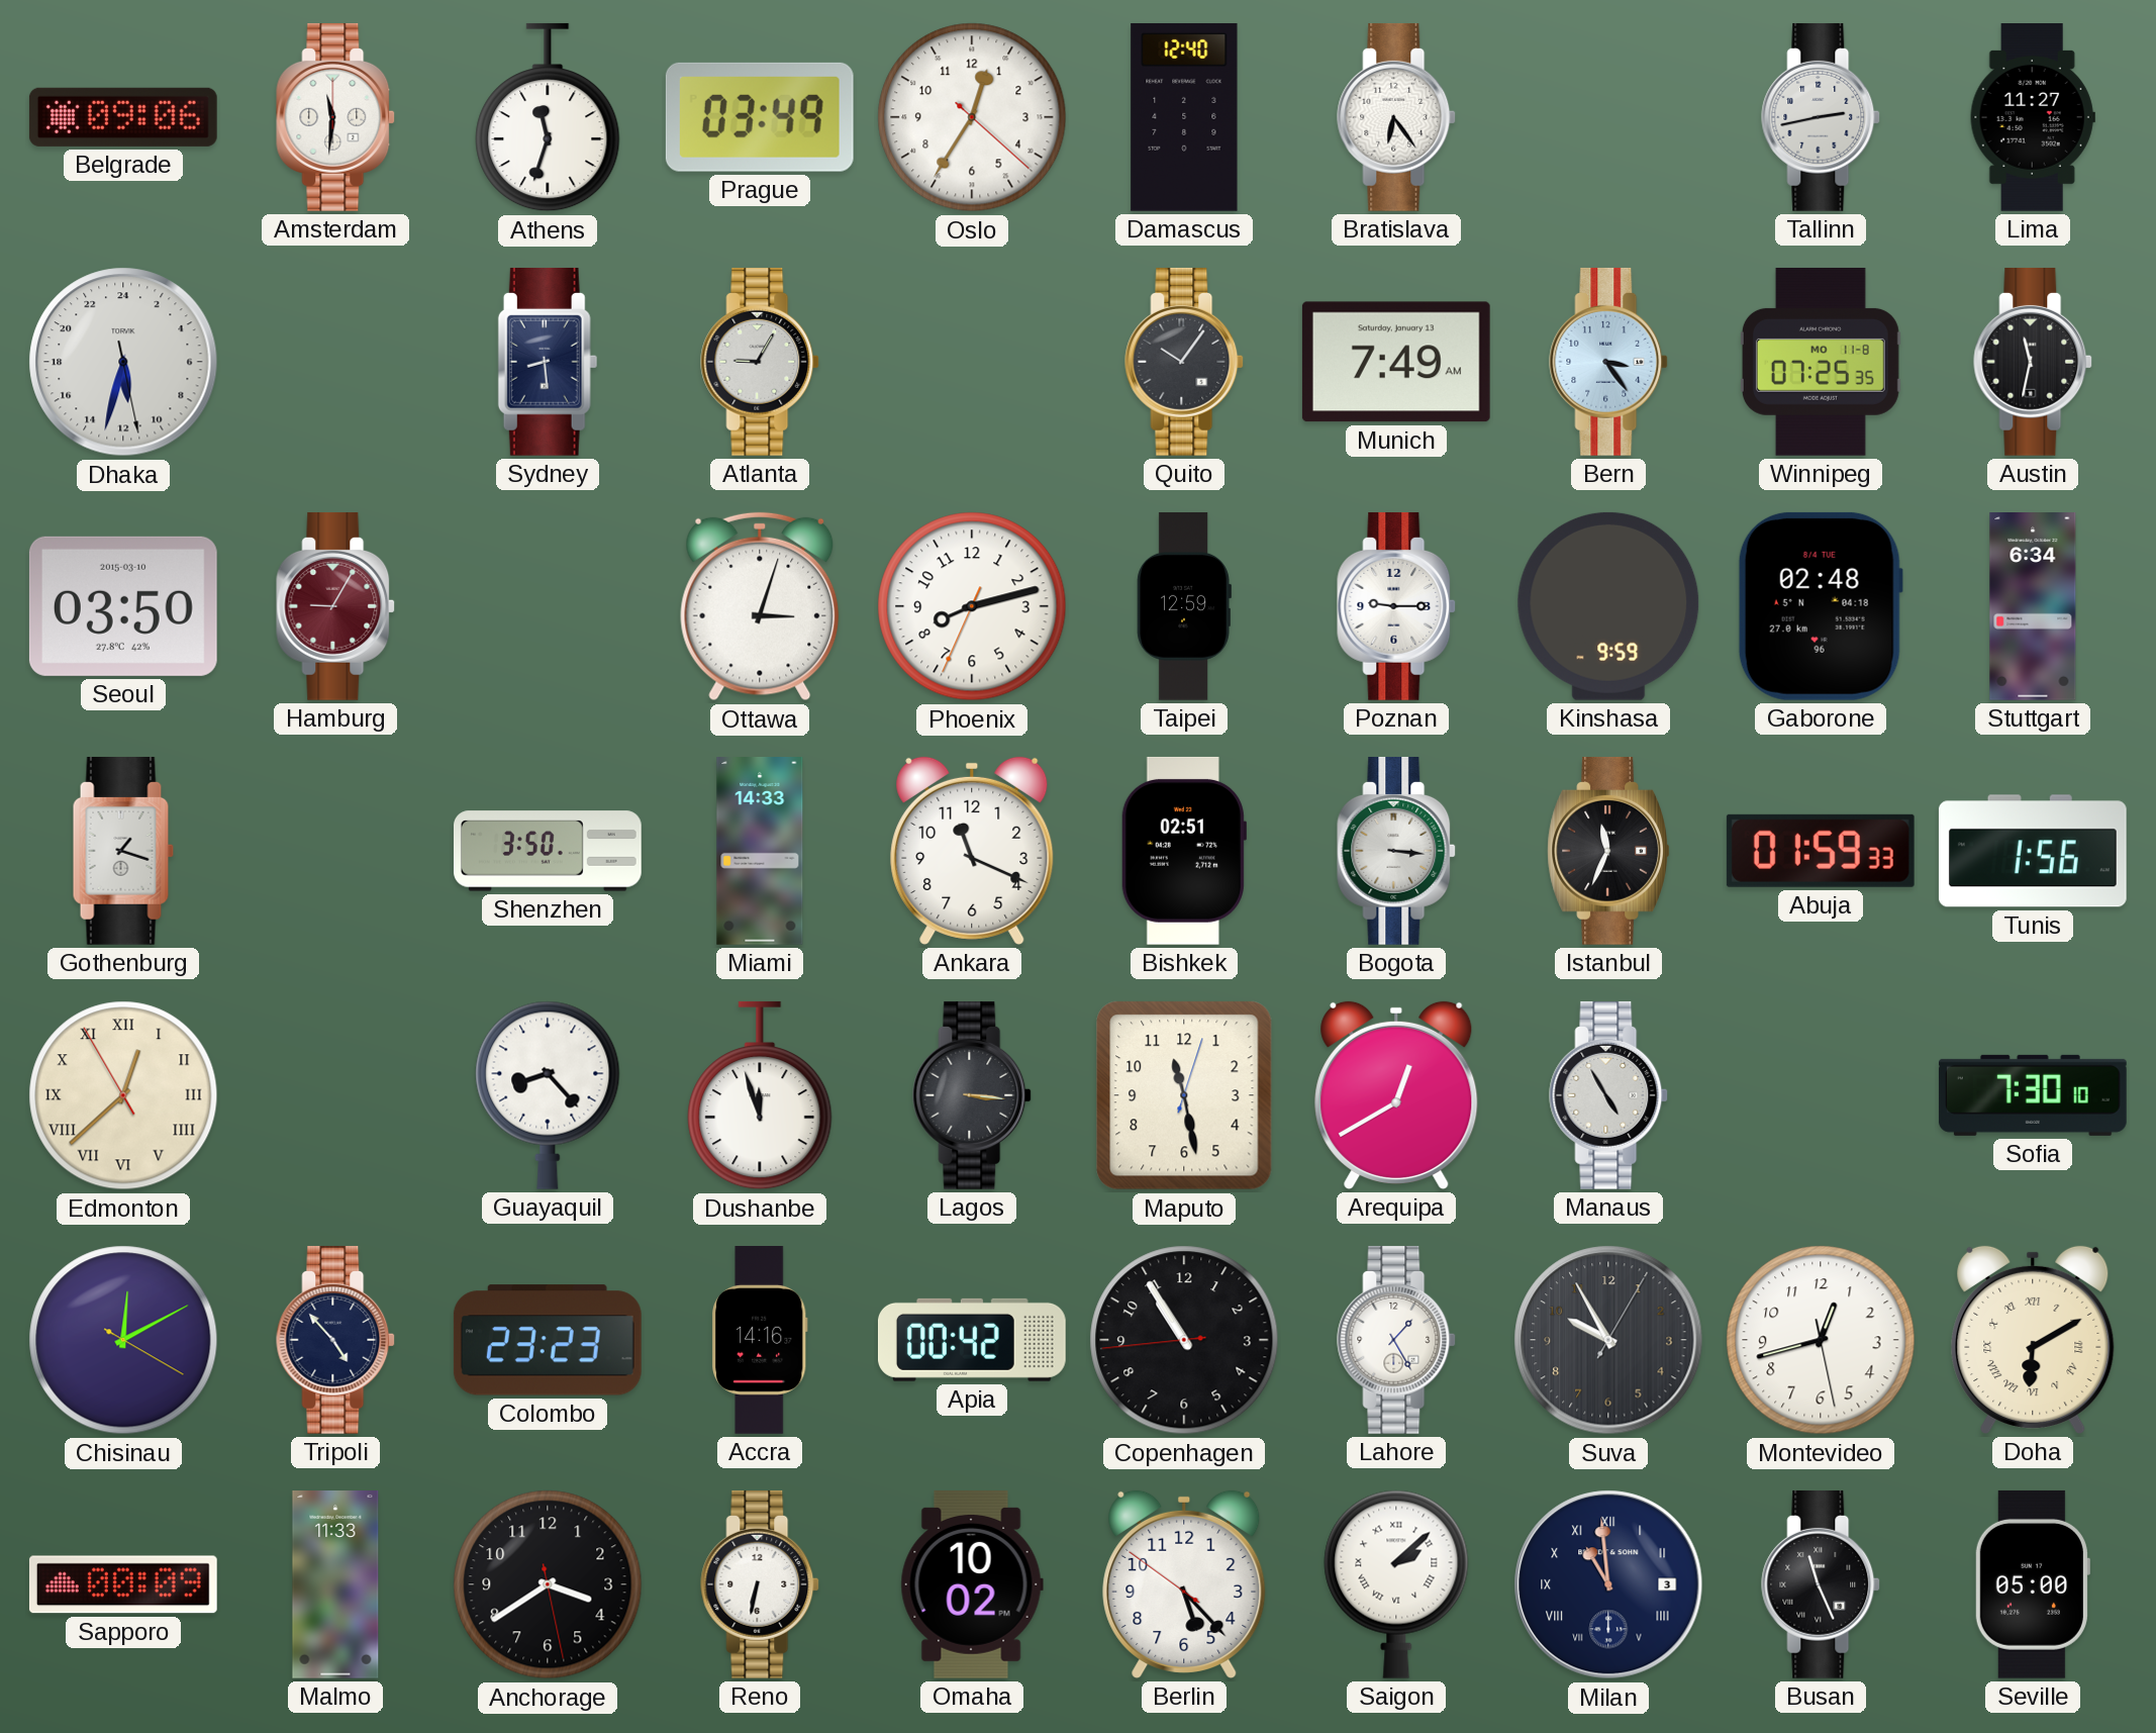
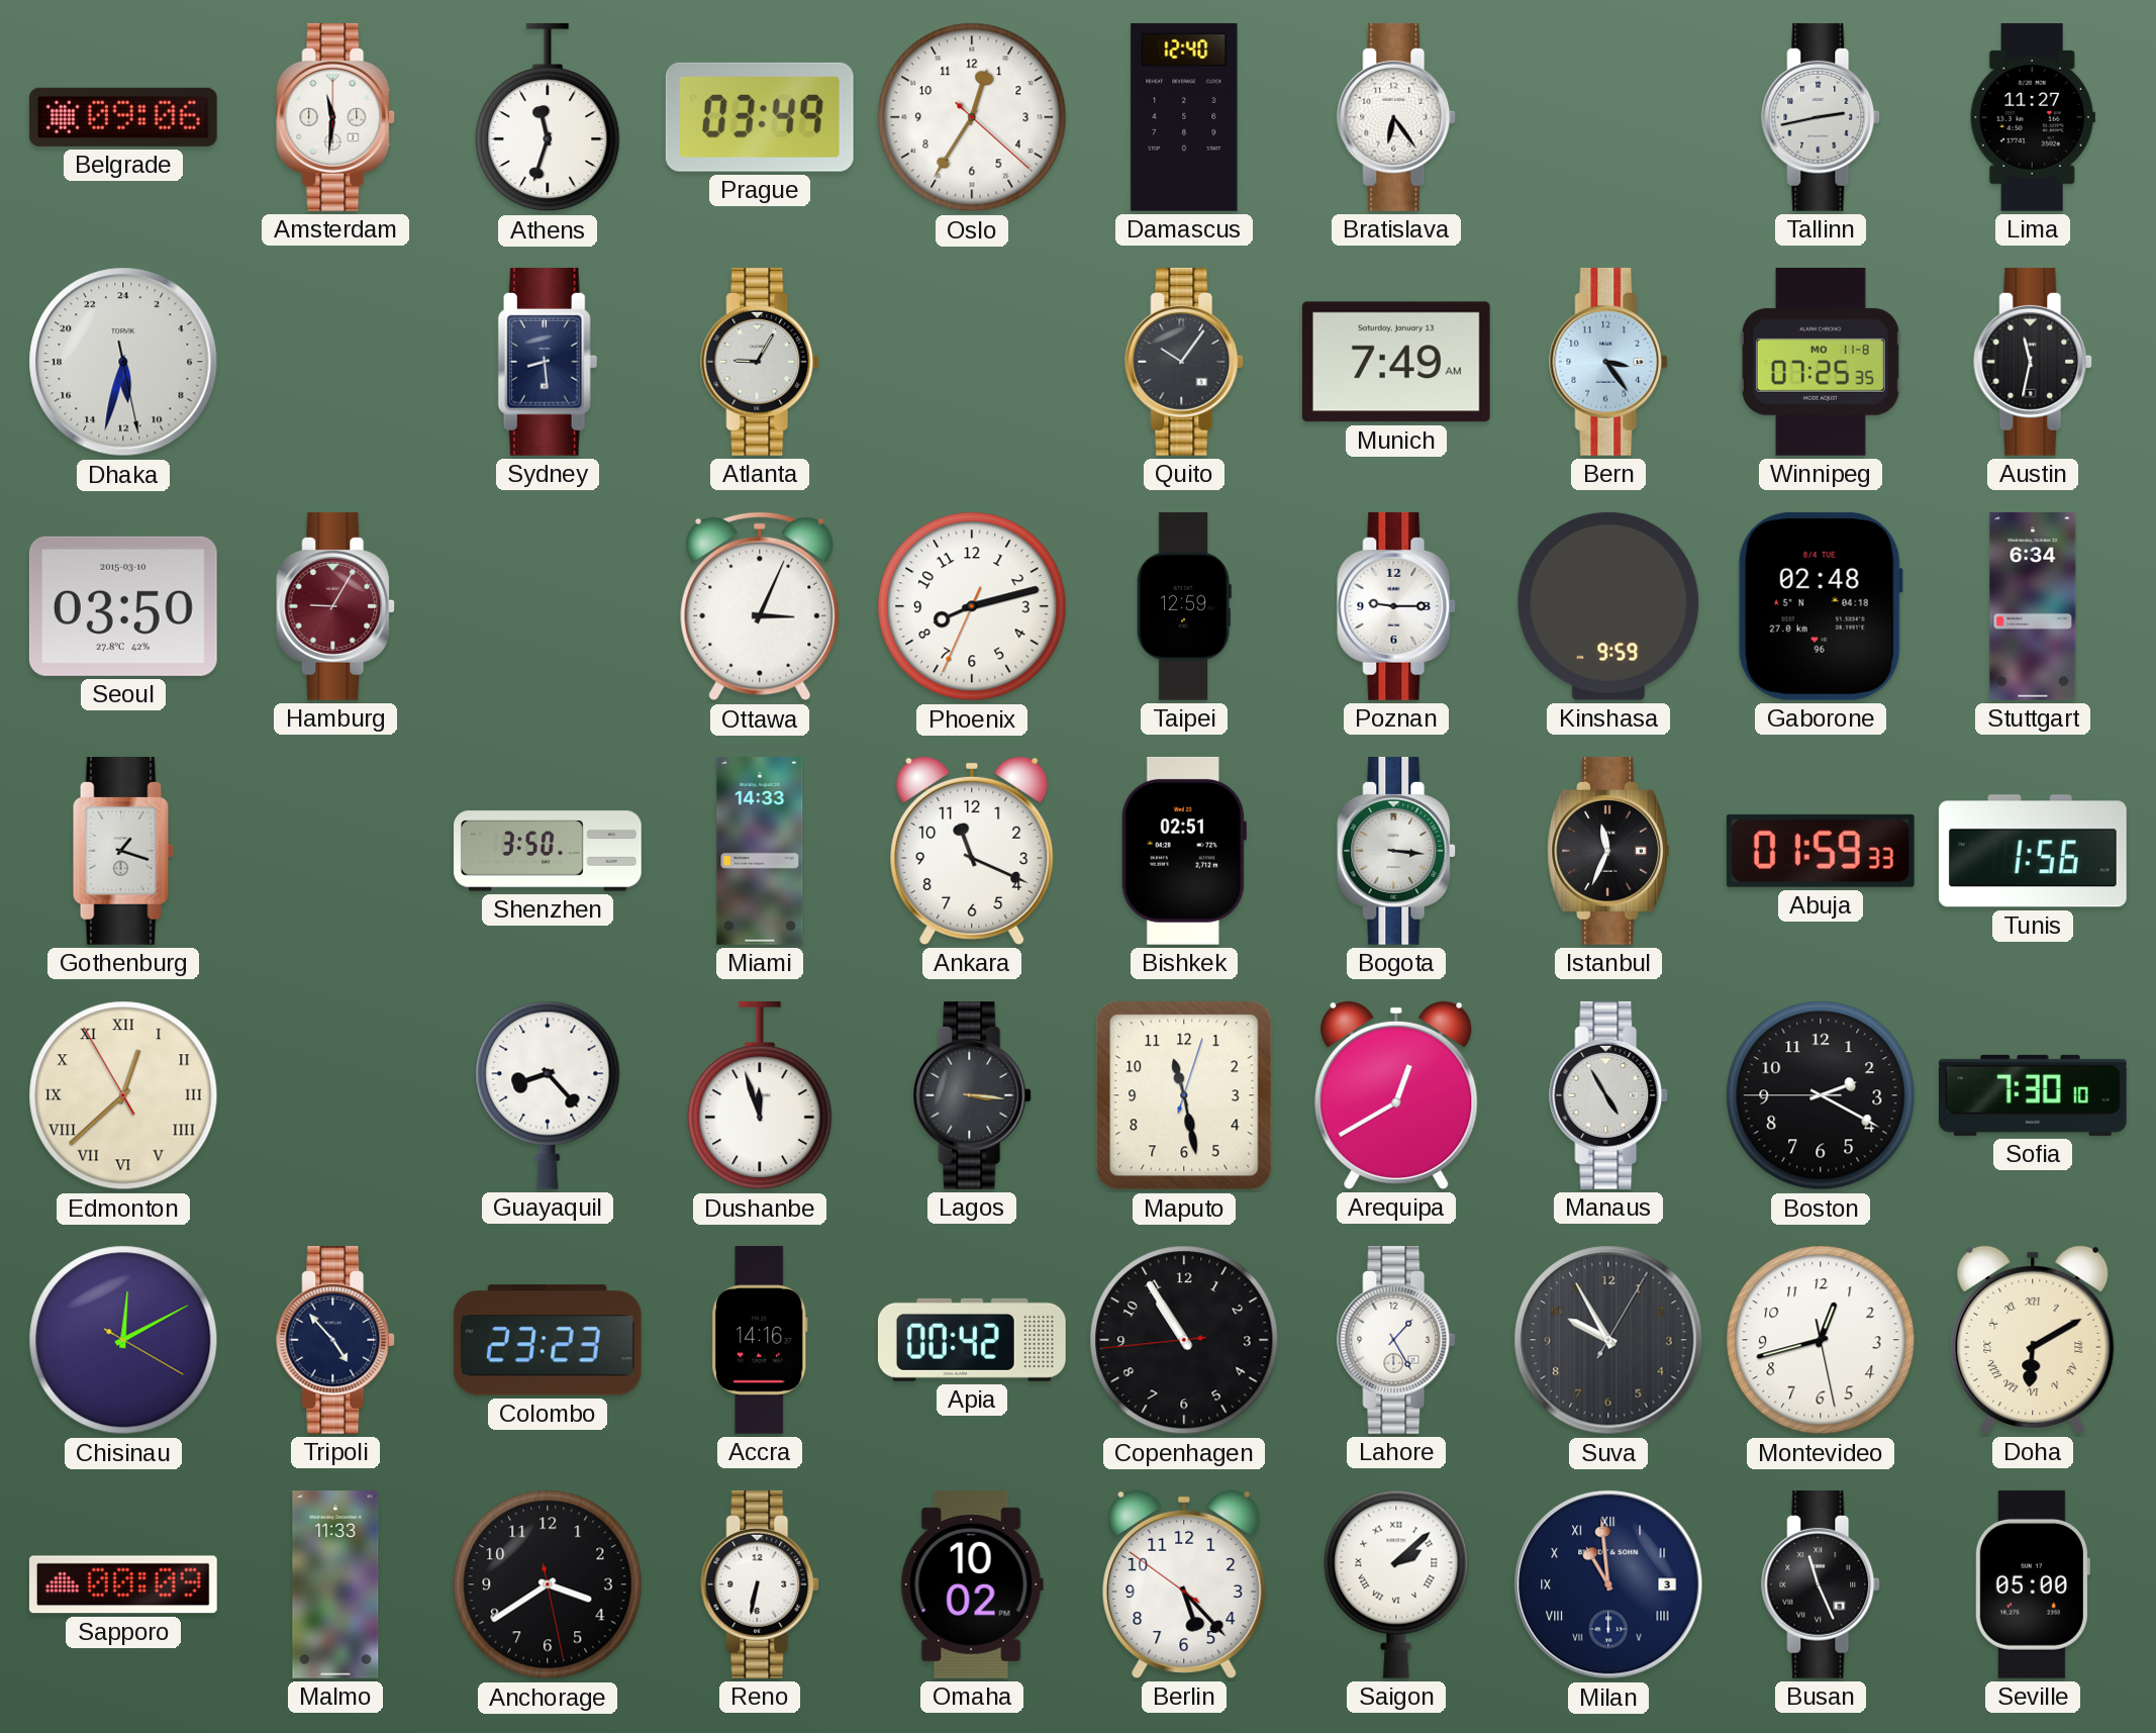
Ottawa: 3:03 -> 3:04
Boston: none -> 2:19
